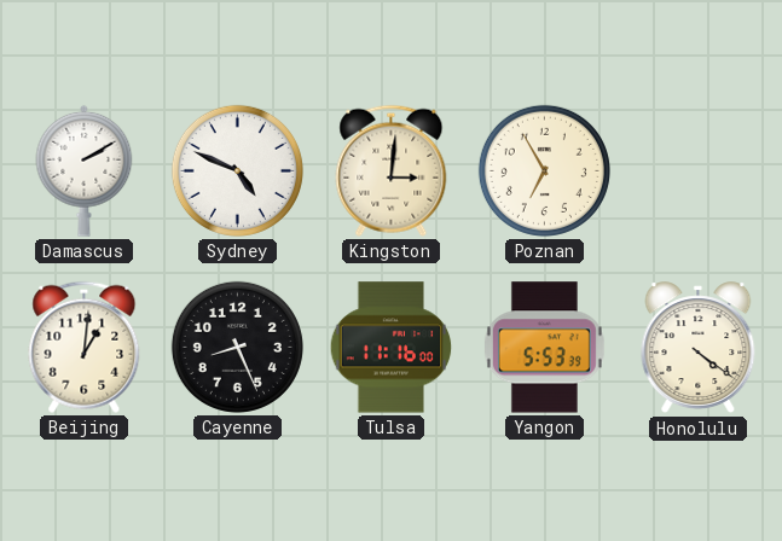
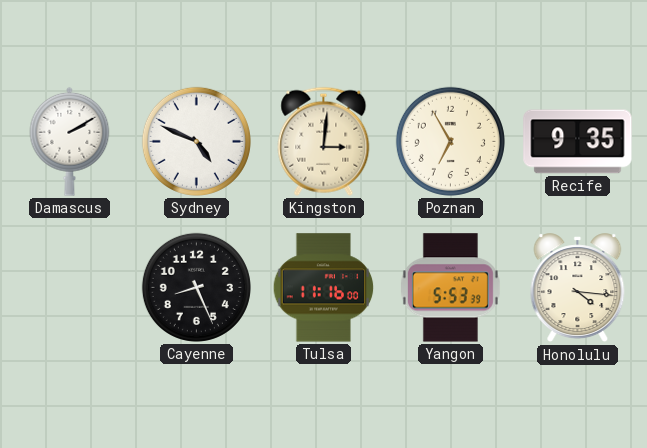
Recife: none -> 9:35
Beijing: 1:01 -> none
Honolulu: 4:21 -> 4:16
